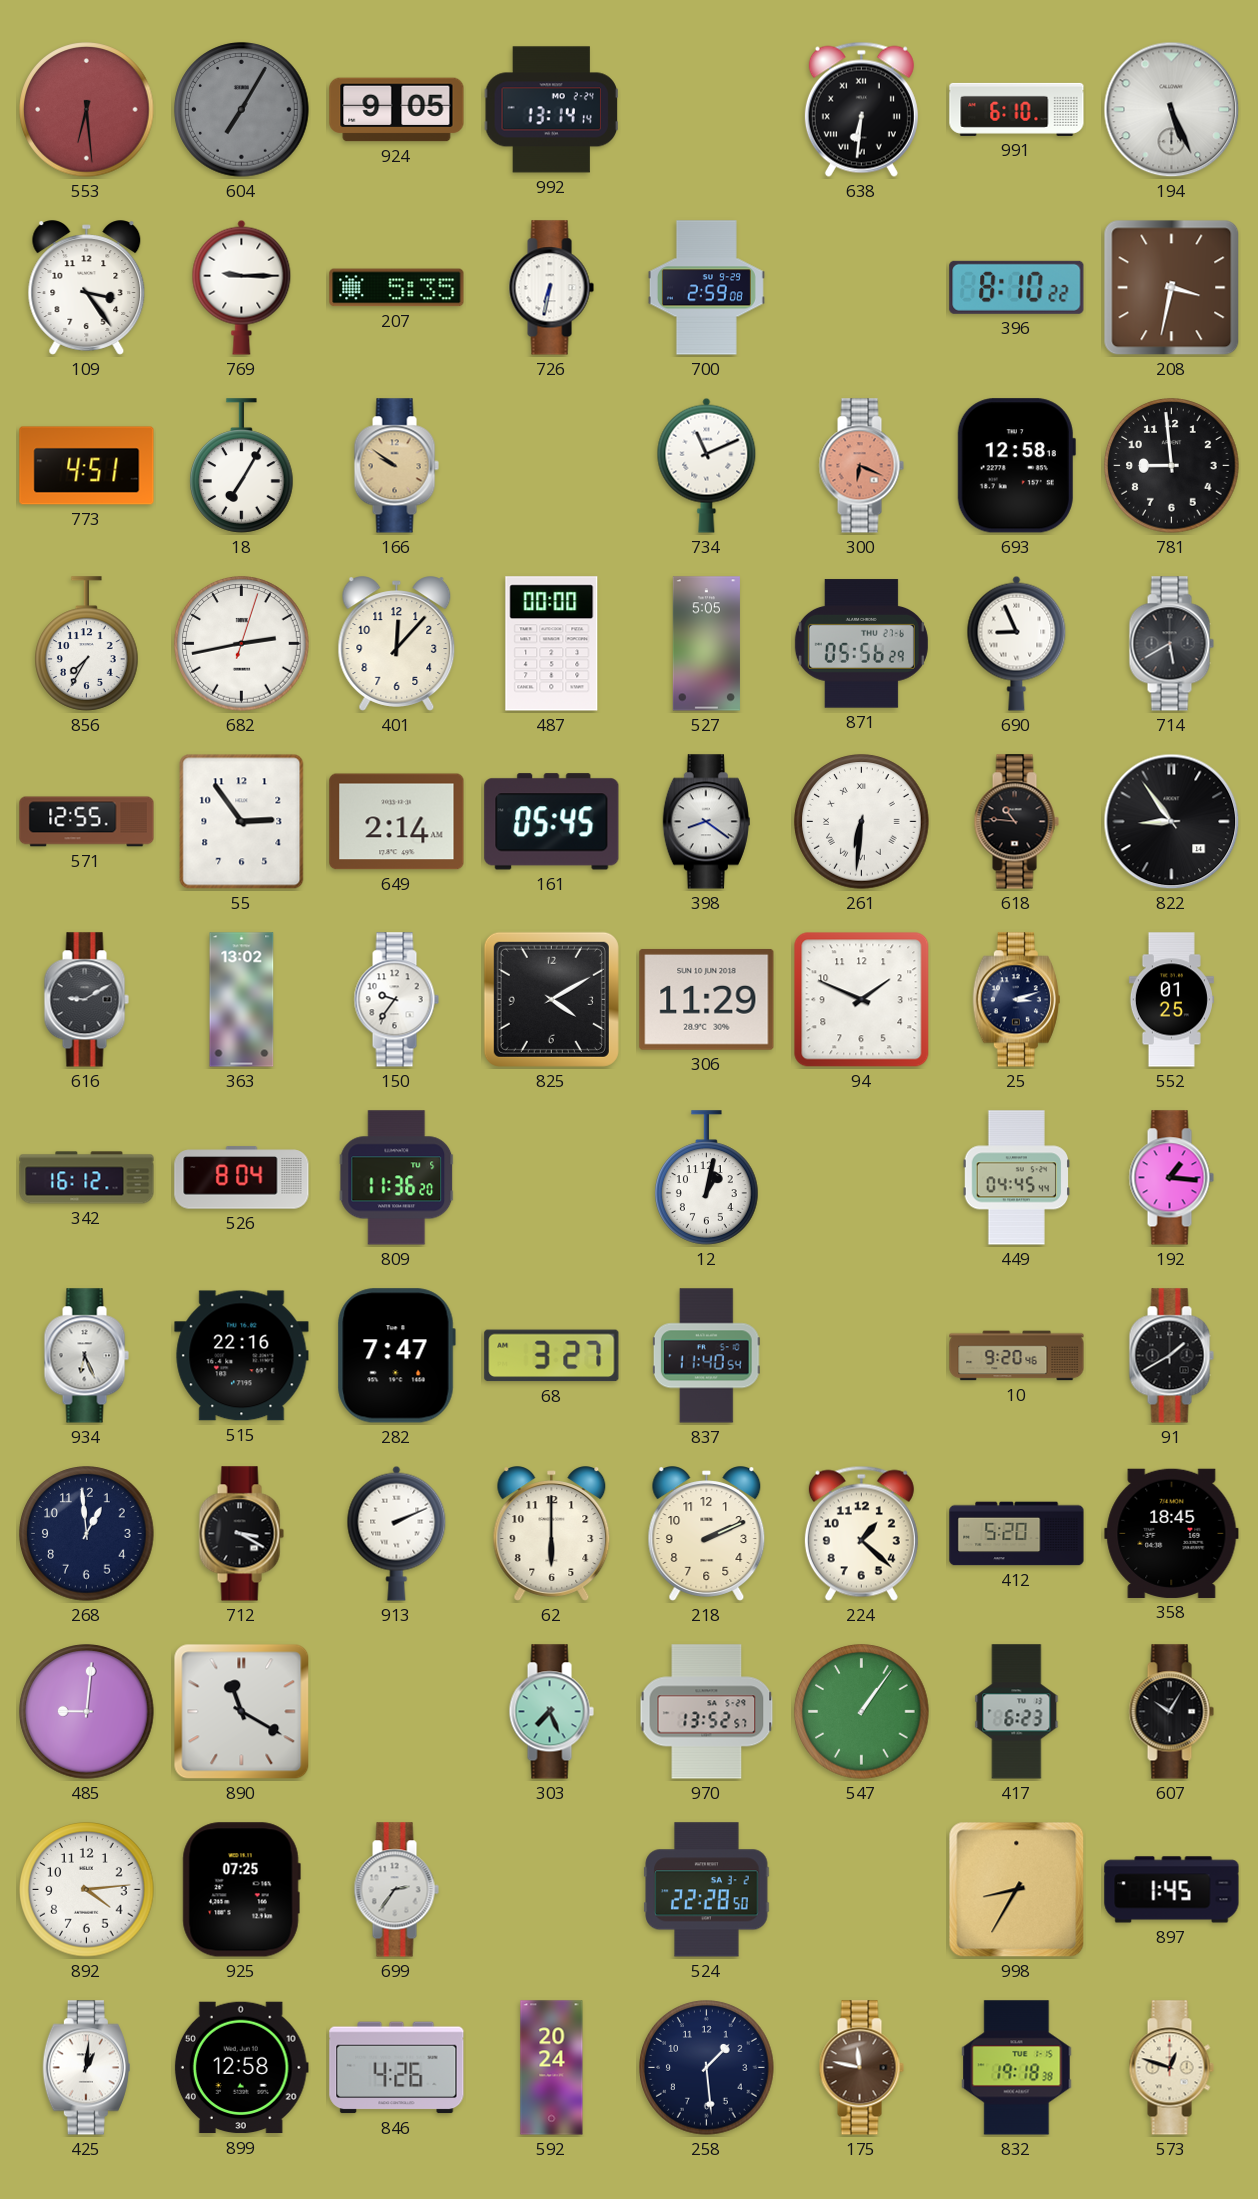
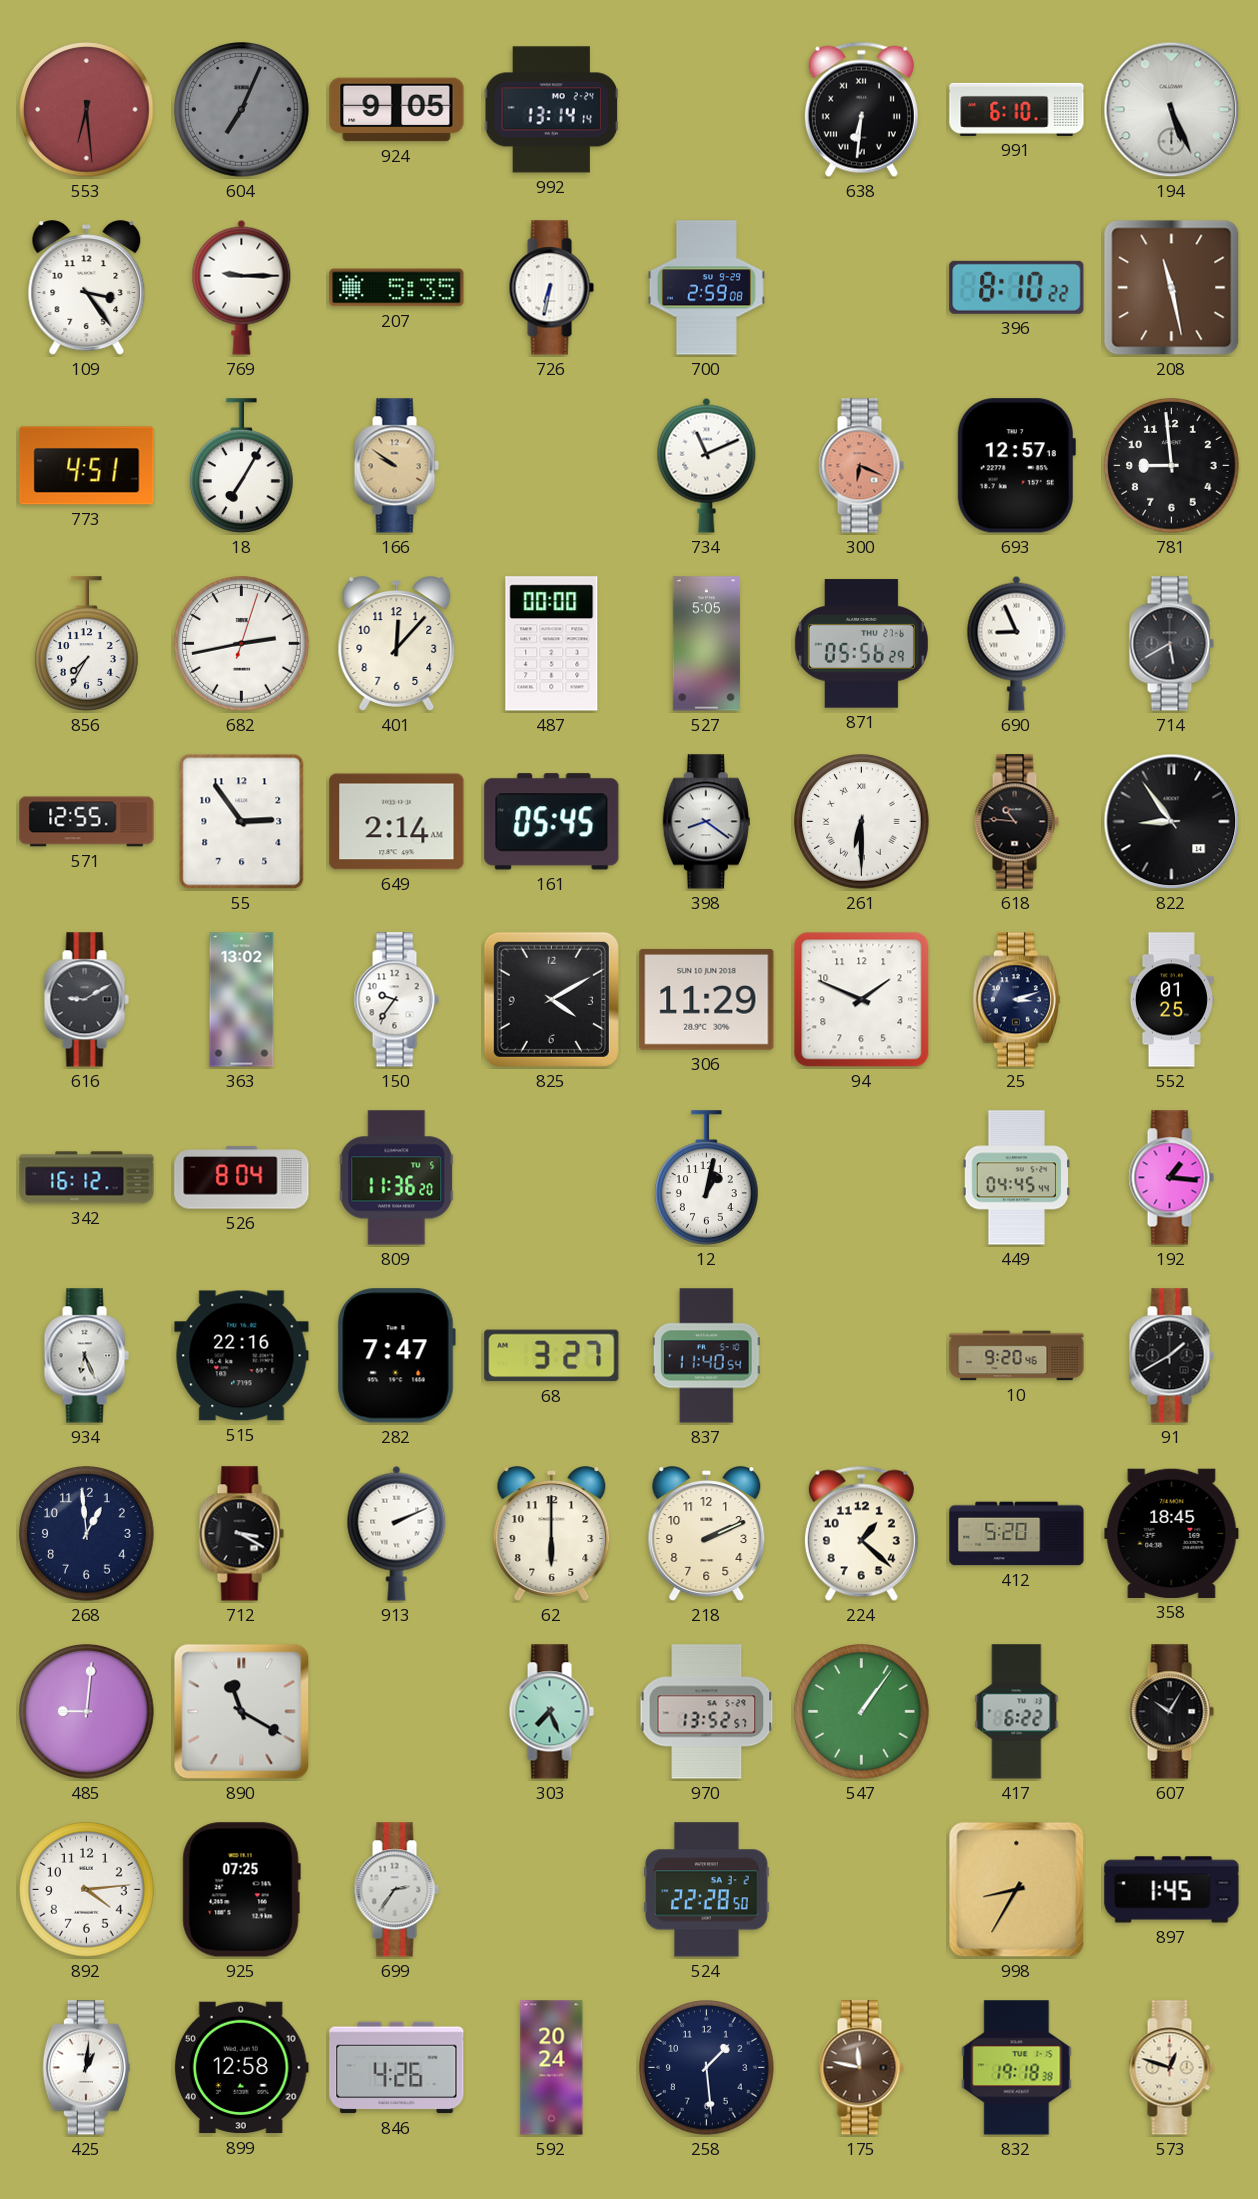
604: 7:05 -> 7:04
208: 3:32 -> 11:28
693: 12:58 -> 12:57
261: 6:31 -> 6:30
417: 6:23 -> 6:22
